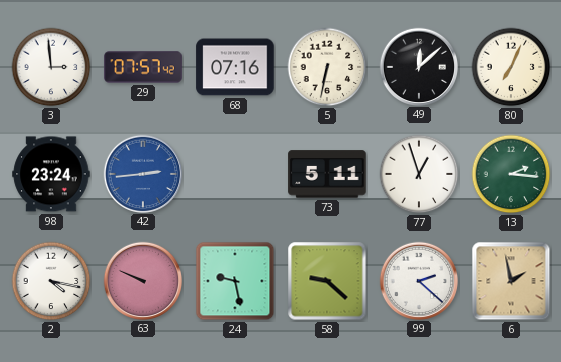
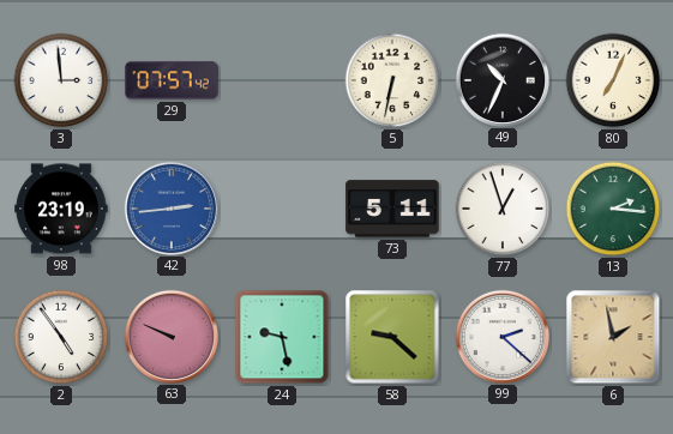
68: 07:16 -> none
49: 12:08 -> 10:34
98: 23:24 -> 23:19
2: 4:17 -> 4:54
